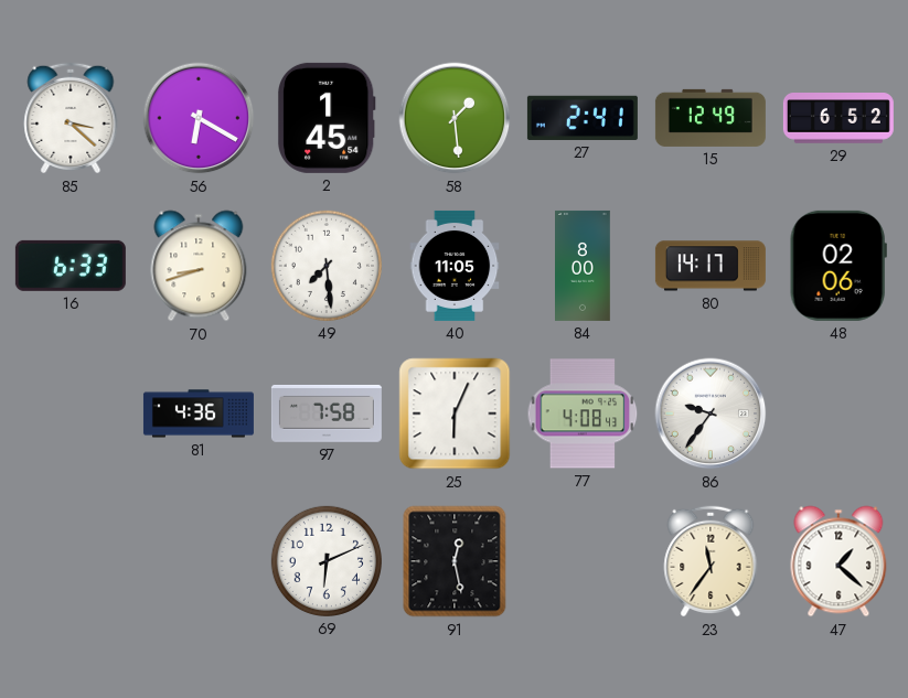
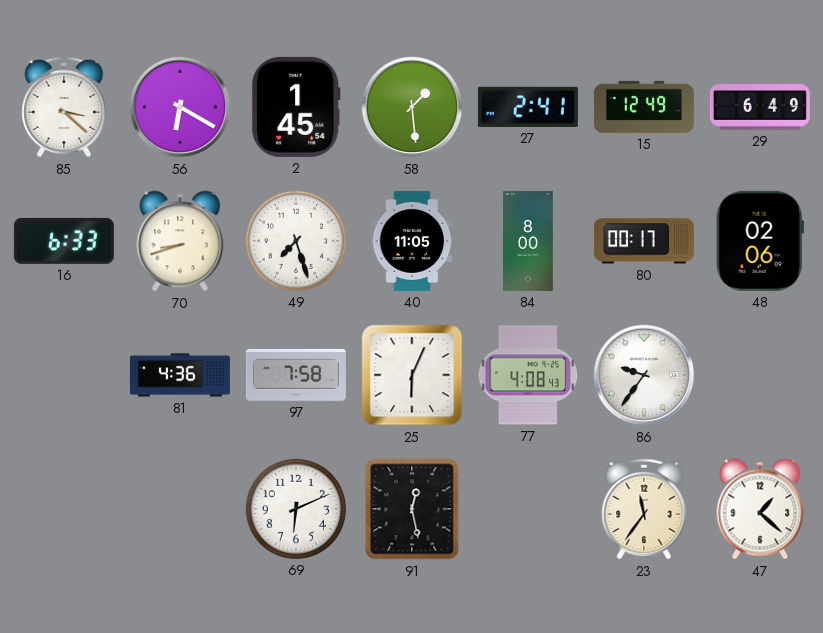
29: 6:52 -> 6:49
49: 7:29 -> 7:27
80: 14:17 -> 00:17
